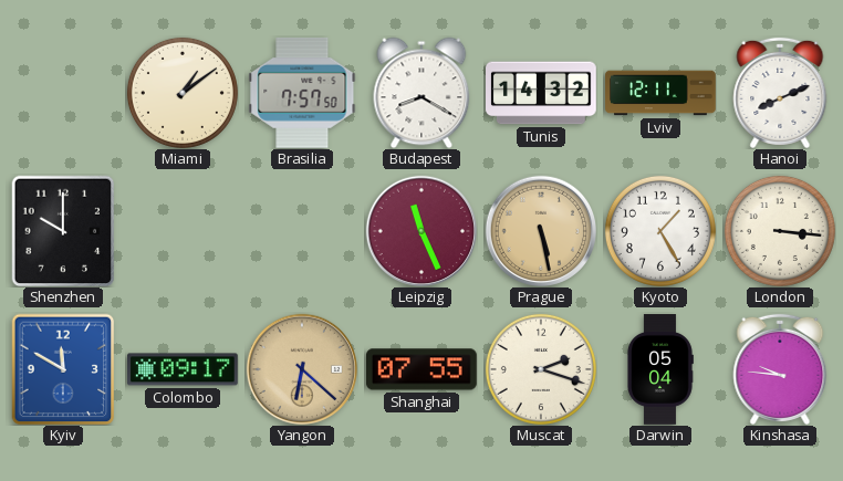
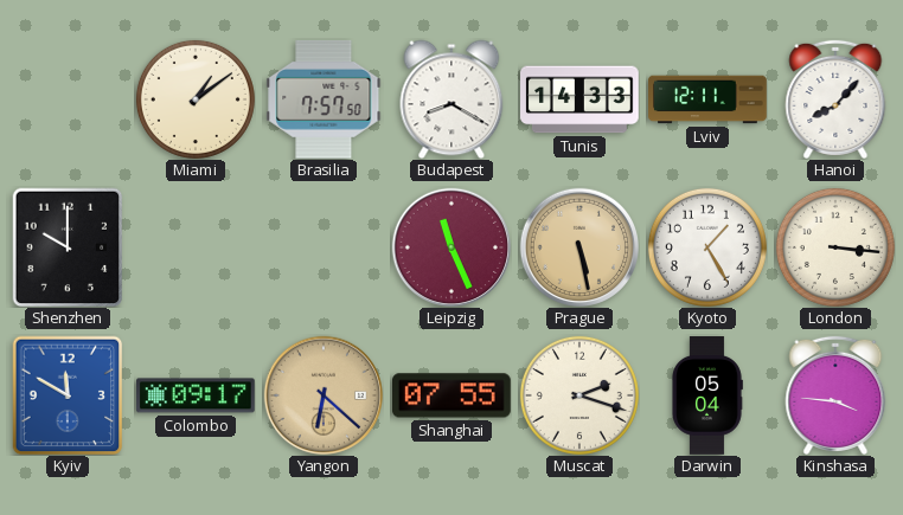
Tunis: 14:32 -> 14:33
Hanoi: 8:11 -> 8:07
Kinshasa: 9:46 -> 3:46
